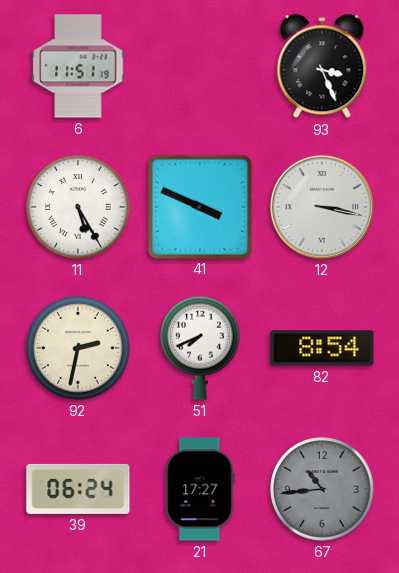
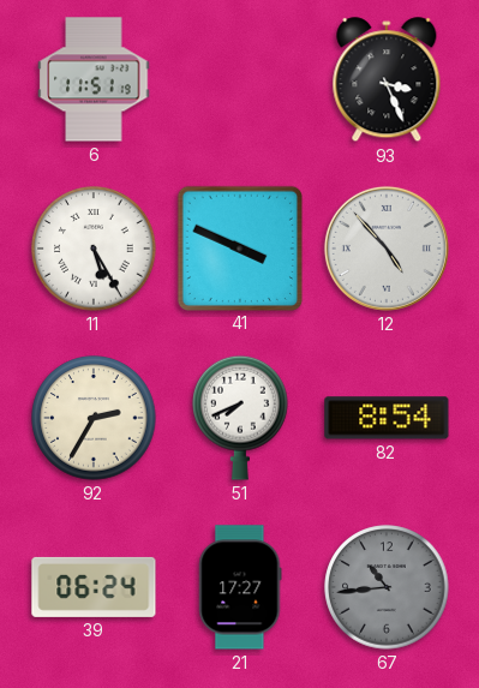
12: 3:17 -> 4:53
92: 2:32 -> 2:35
